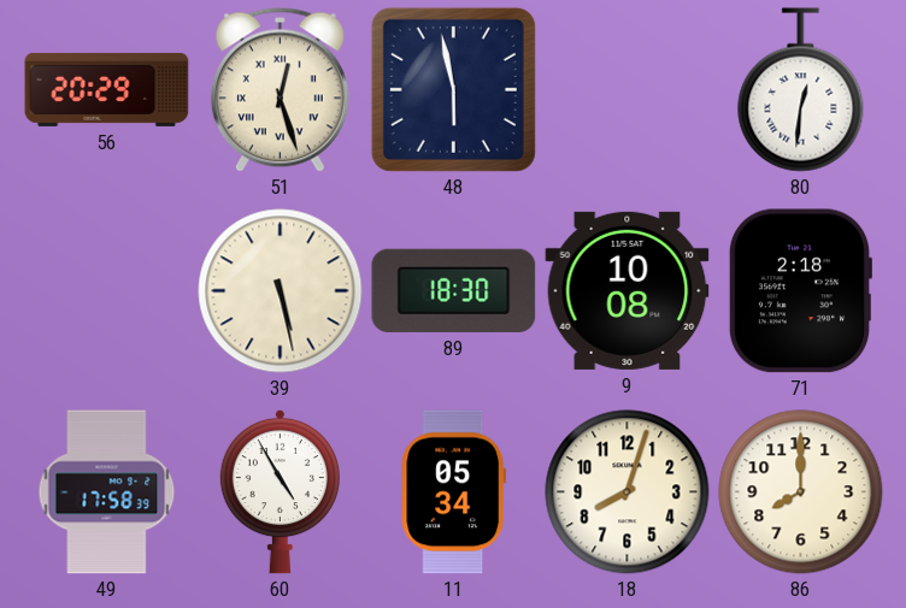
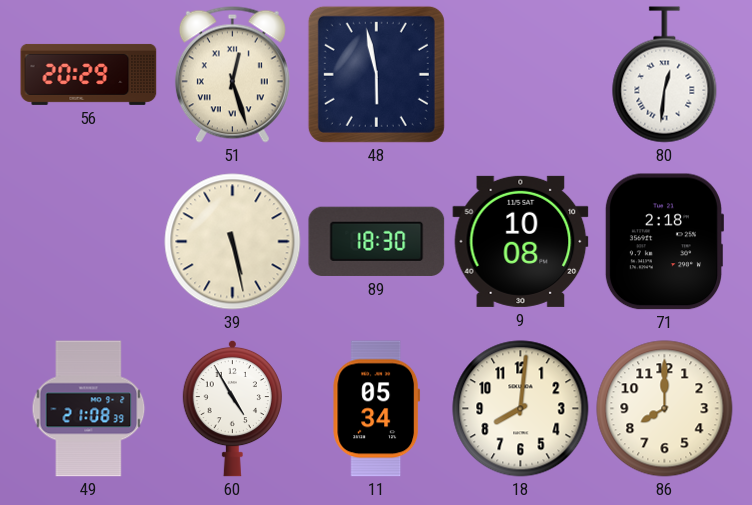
49: 17:58 -> 21:08
18: 8:03 -> 8:01
